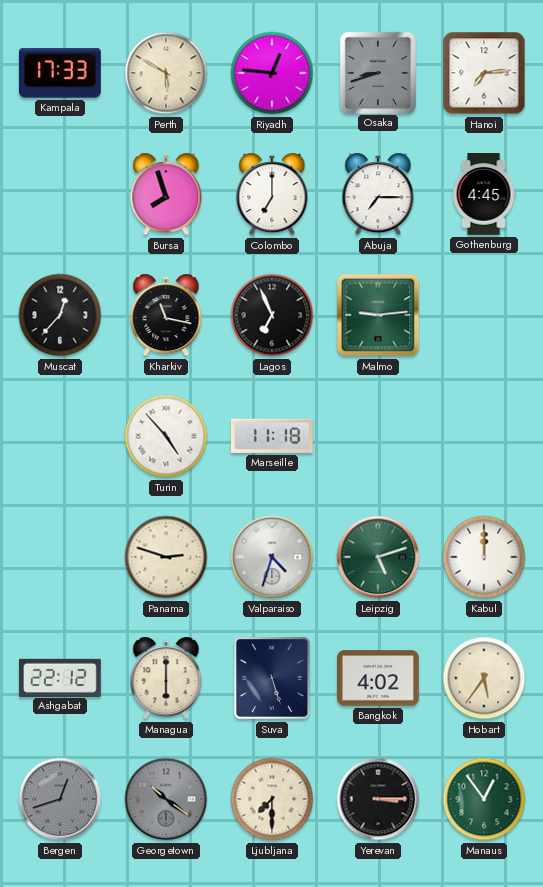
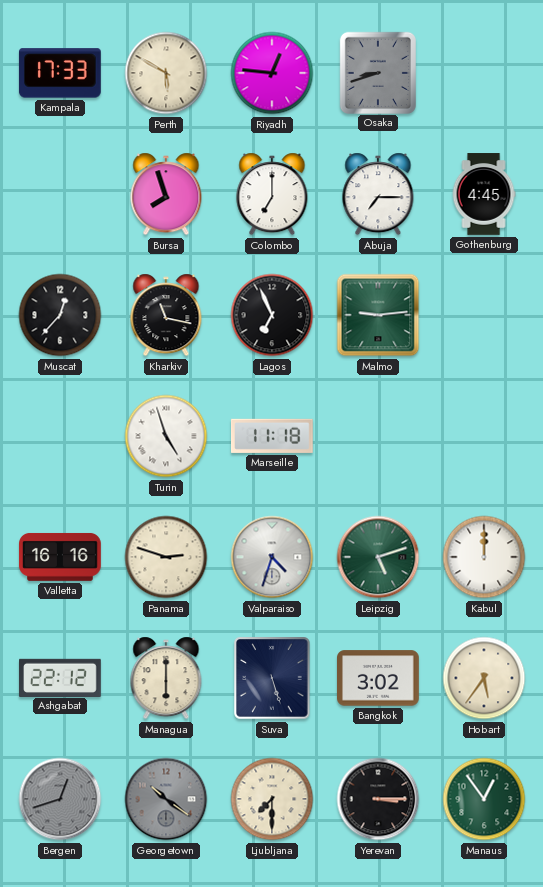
Hanoi: 7:14 -> none
Turin: 4:53 -> 4:57
Valletta: none -> 16:16
Bangkok: 4:02 -> 3:02
